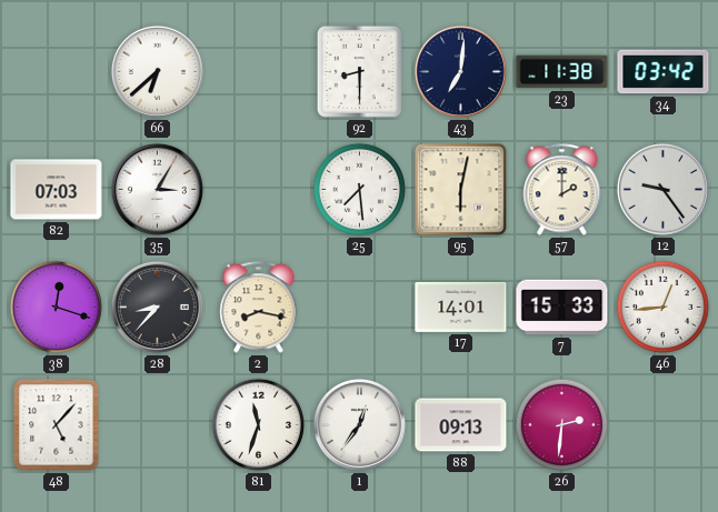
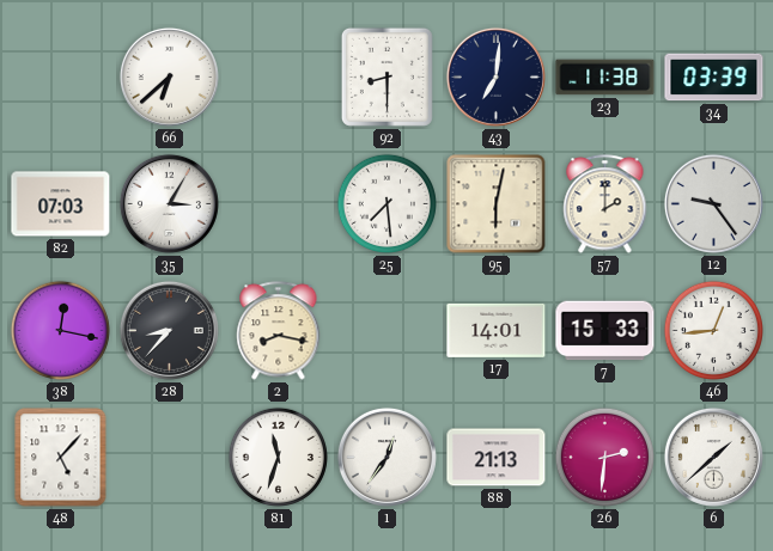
34: 03:42 -> 03:39
38: 12:18 -> 12:17
88: 09:13 -> 21:13
6: none -> 1:38
